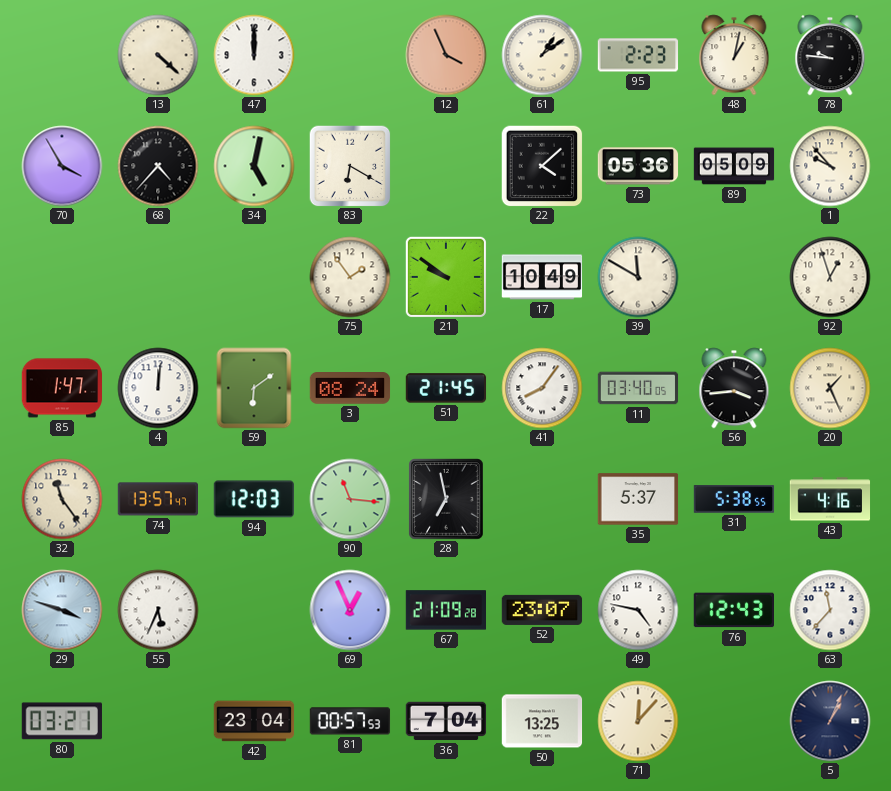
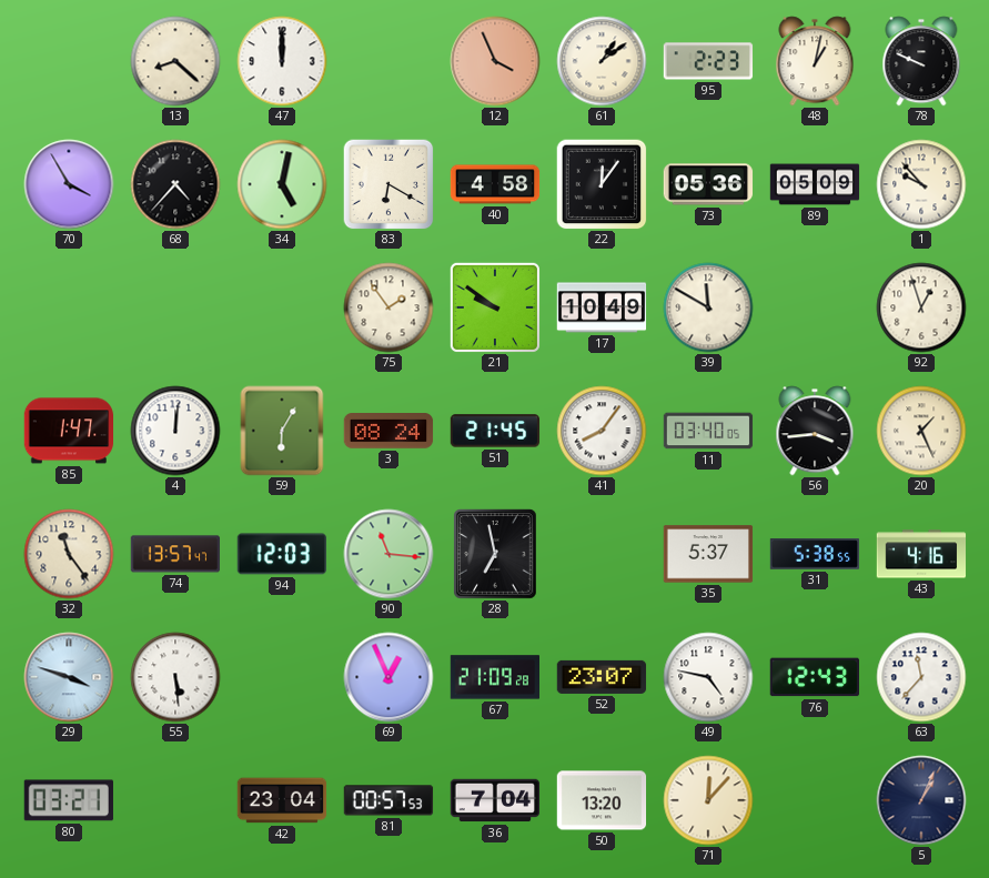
13: 4:22 -> 8:22
78: 9:46 -> 9:49
40: none -> 4:58
22: 4:08 -> 12:06
59: 6:09 -> 6:05
55: 5:34 -> 5:29
50: 13:25 -> 13:20
